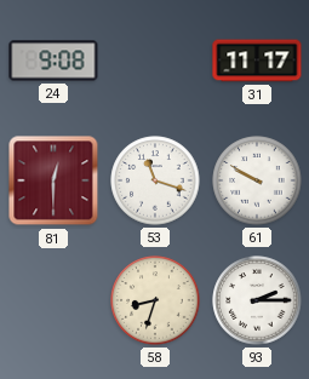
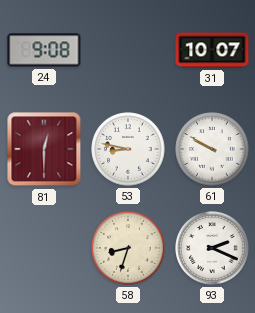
31: 11:17 -> 10:07
53: 11:18 -> 8:47
93: 2:15 -> 2:19
